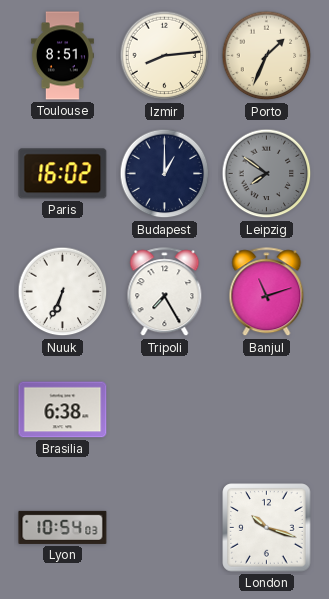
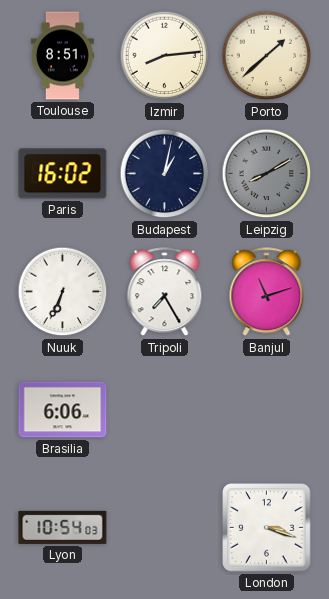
Porto: 1:34 -> 1:38
Budapest: 1:00 -> 1:02
Leipzig: 7:51 -> 8:10
Brasilia: 6:38 -> 6:06
London: 10:18 -> 3:18
